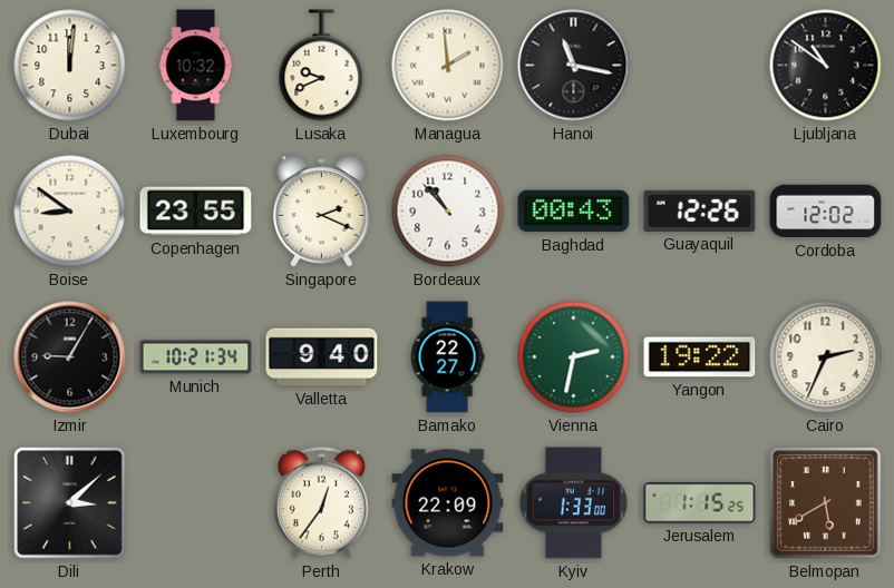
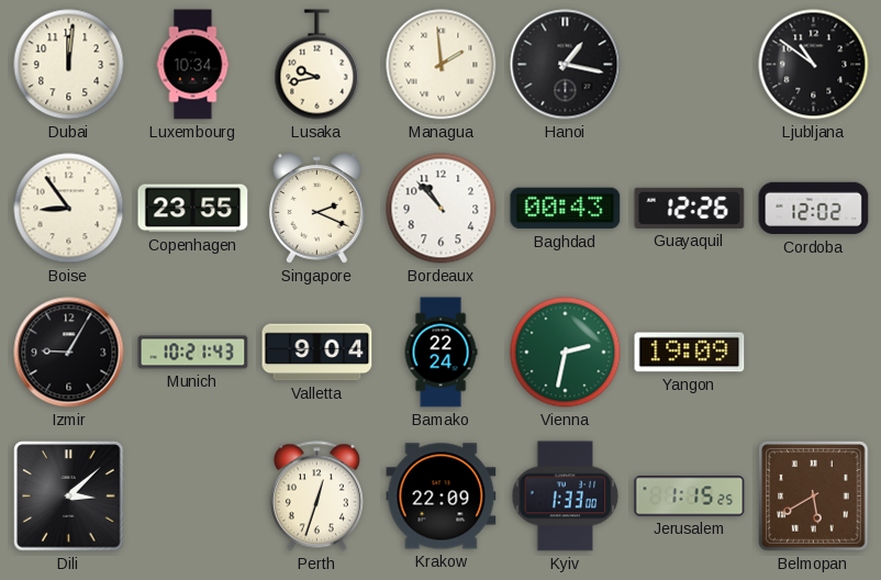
Luxembourg: 10:32 -> 10:34
Lusaka: 9:41 -> 9:43
Hanoi: 11:17 -> 1:17
Boise: 8:51 -> 8:54
Munich: 10:21:34 -> 10:21:43
Valletta: 9:40 -> 9:04
Bamako: 22:27 -> 22:24
Yangon: 19:22 -> 19:09
Cairo: 2:34 -> none
Perth: 12:36 -> 12:33
